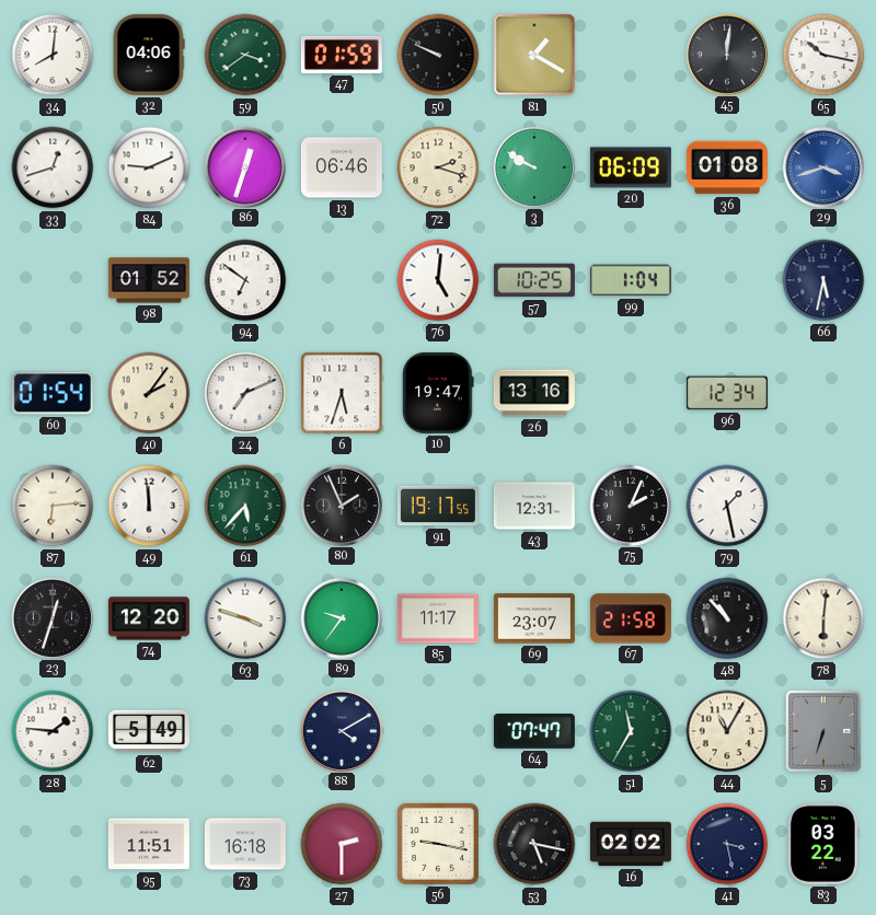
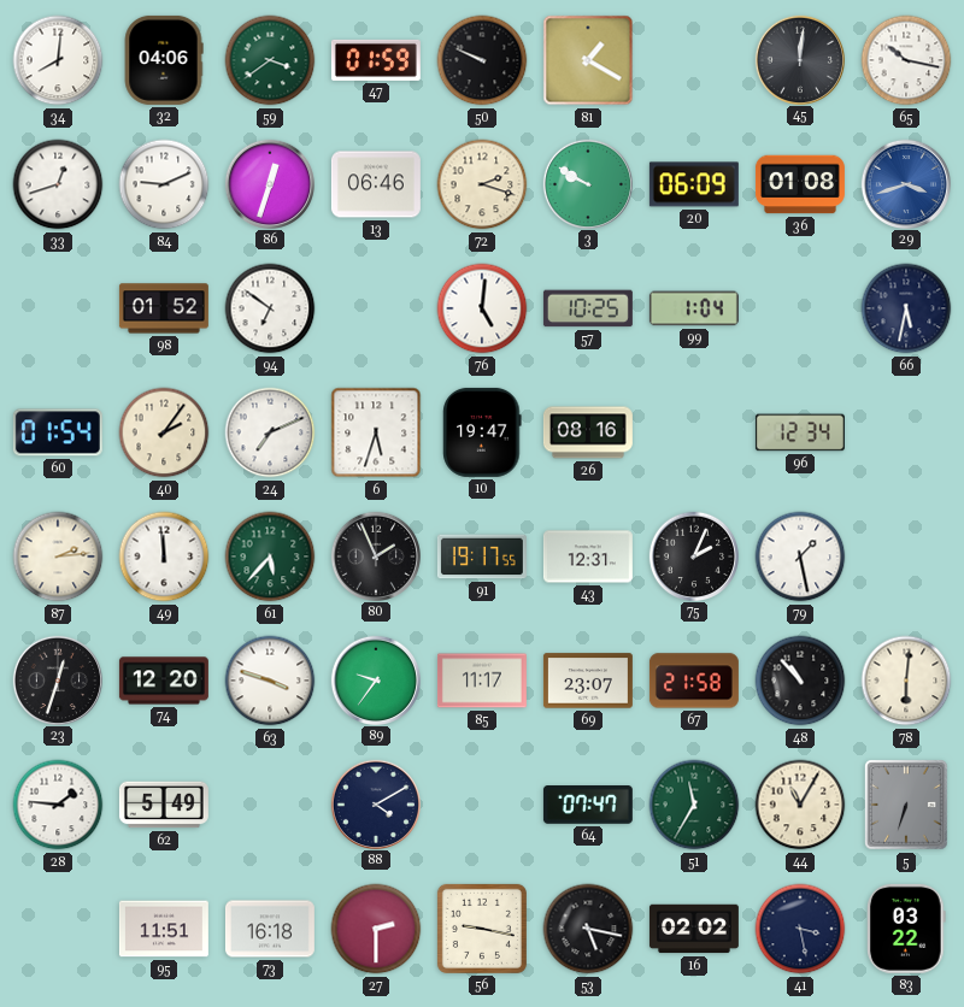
26: 13:16 -> 08:16
87: 6:14 -> 2:14
